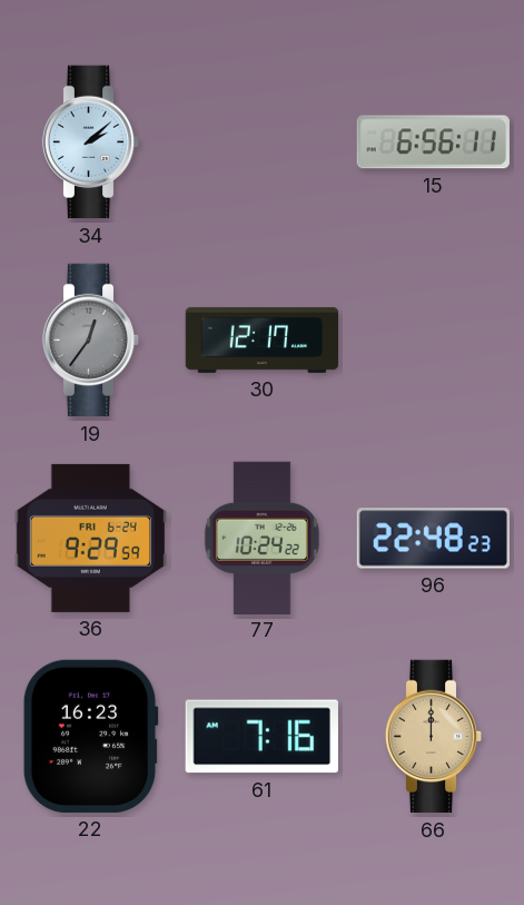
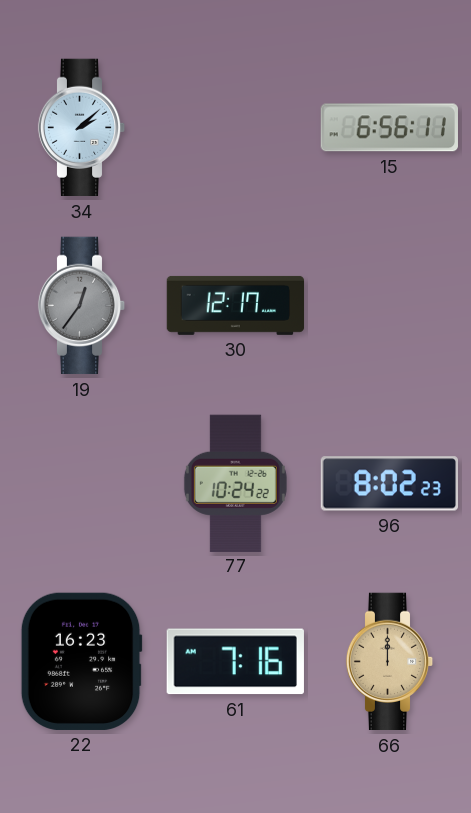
36: 9:29 -> none
96: 22:48 -> 8:02
